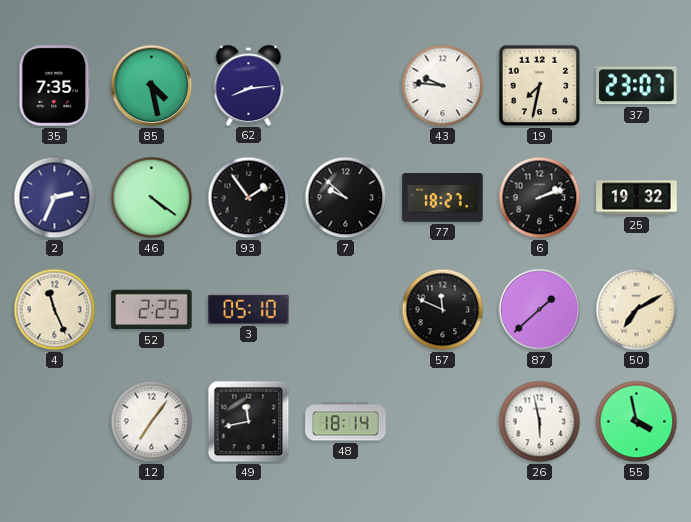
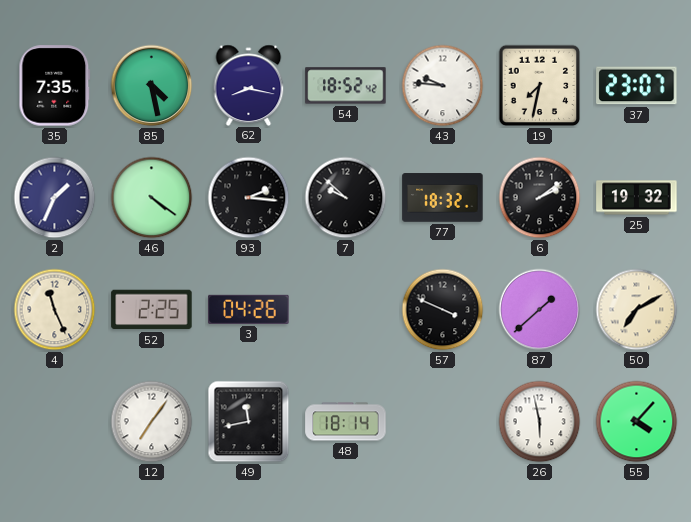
62: 8:14 -> 8:17
54: none -> 18:52
2: 2:34 -> 1:34
93: 1:54 -> 2:16
77: 18:27 -> 18:32
6: 2:12 -> 2:09
3: 05:10 -> 04:26
57: 11:49 -> 3:49
55: 3:58 -> 4:07
